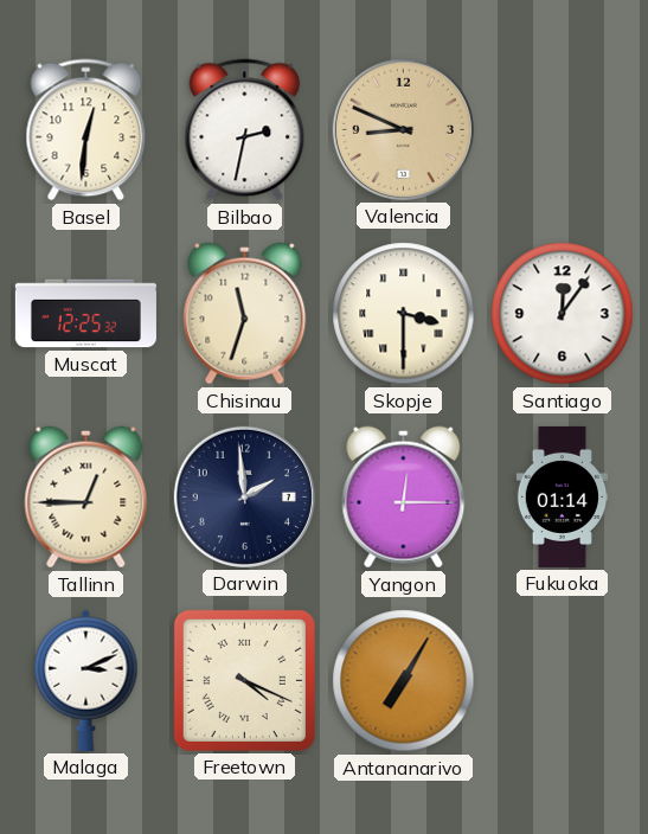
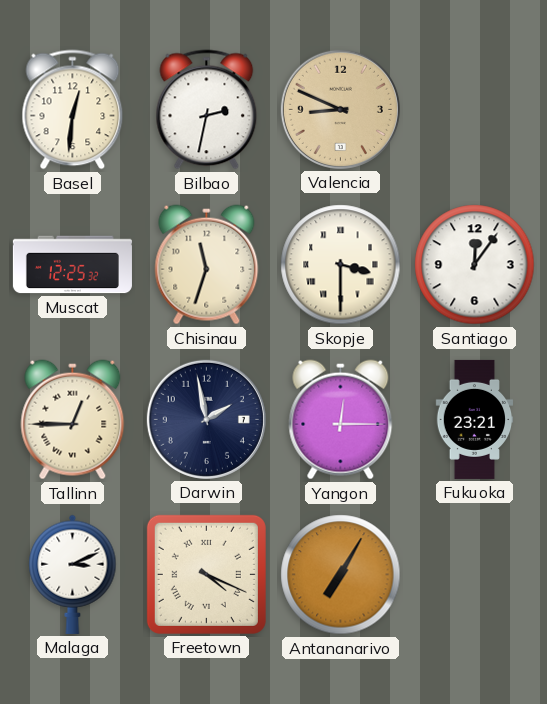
Darwin: 1:59 -> 1:58
Fukuoka: 01:14 -> 23:21
